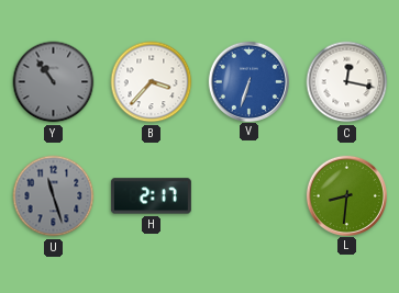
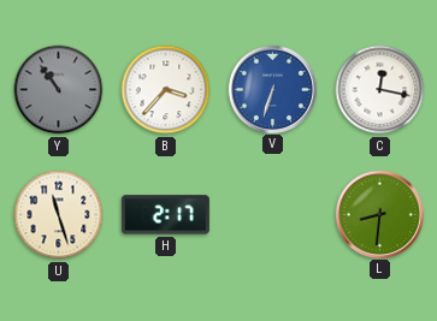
U dial: grey -> cream
